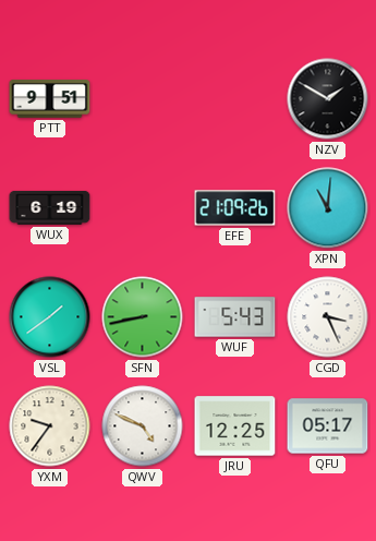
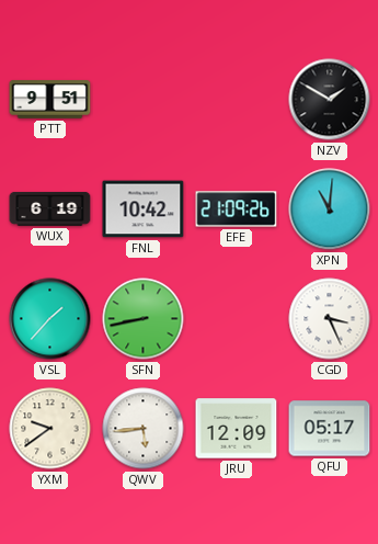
FNL: none -> 10:42
VSL: 1:39 -> 1:37
WUF: 5:43 -> none
YXM: 9:36 -> 9:39
QWV: 4:49 -> 5:44
JRU: 12:25 -> 12:09
